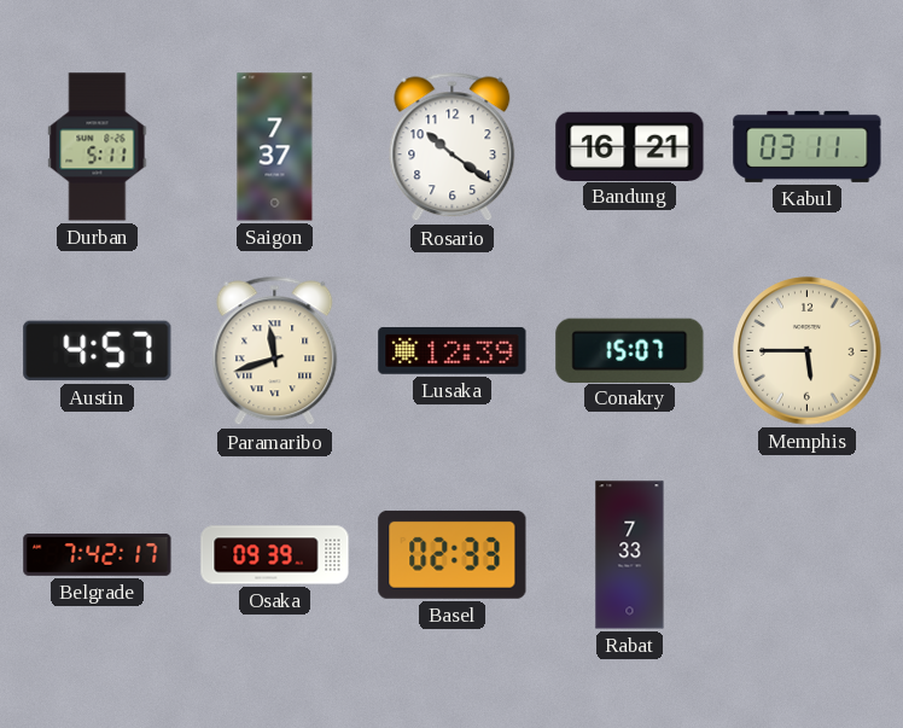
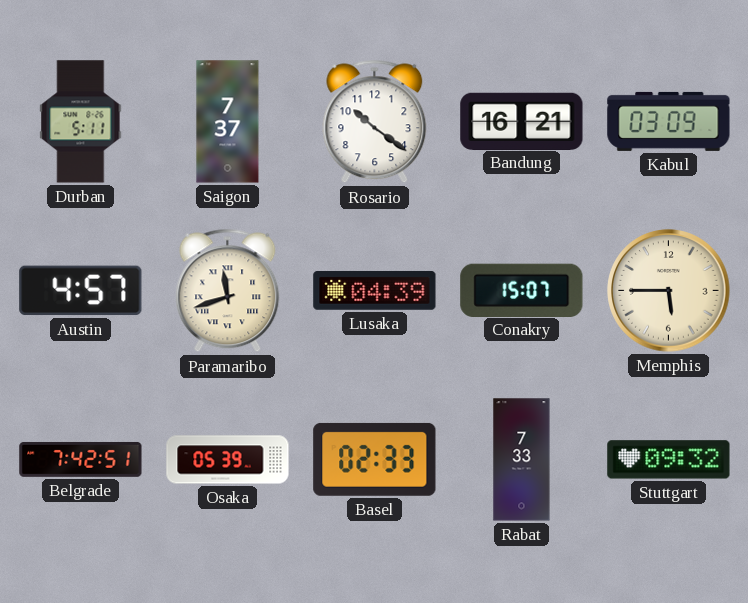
Kabul: 03:11 -> 03:09
Lusaka: 12:39 -> 04:39
Belgrade: 7:42:17 -> 7:42:51
Osaka: 09:39 -> 05:39
Stuttgart: none -> 09:32
